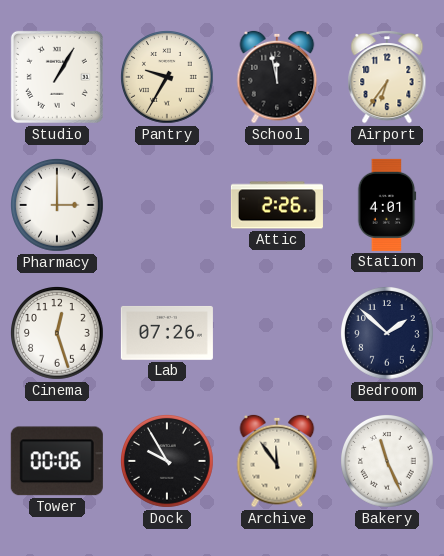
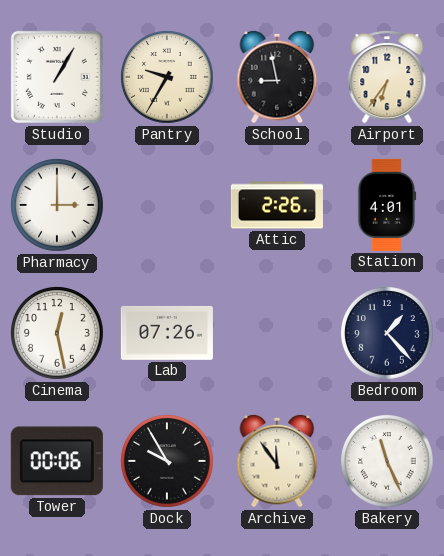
School: 11:58 -> 8:58
Cinema: 12:27 -> 12:28
Bedroom: 1:52 -> 1:23
